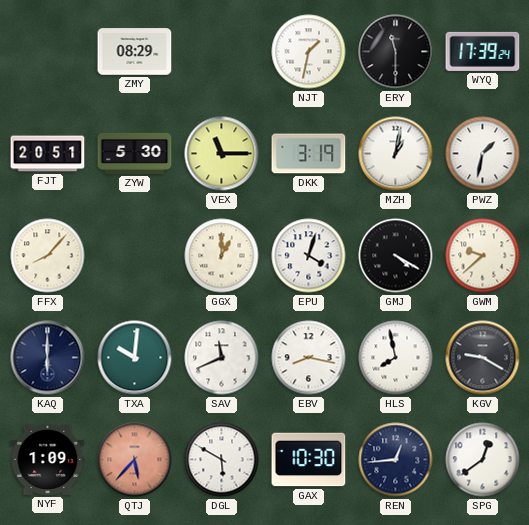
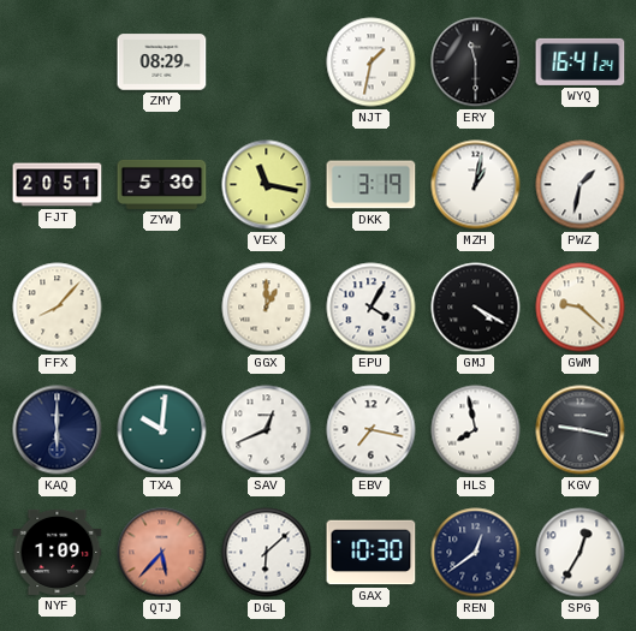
WYQ: 17:39 -> 16:41
VEX: 11:15 -> 11:17
EPU: 4:03 -> 4:05
GWM: 9:38 -> 9:22
SAV: 11:41 -> 12:41
EBV: 8:17 -> 7:17
KGV: 9:20 -> 9:17
DGL: 5:50 -> 6:08
REN: 12:44 -> 12:39
SPG: 12:39 -> 12:35
